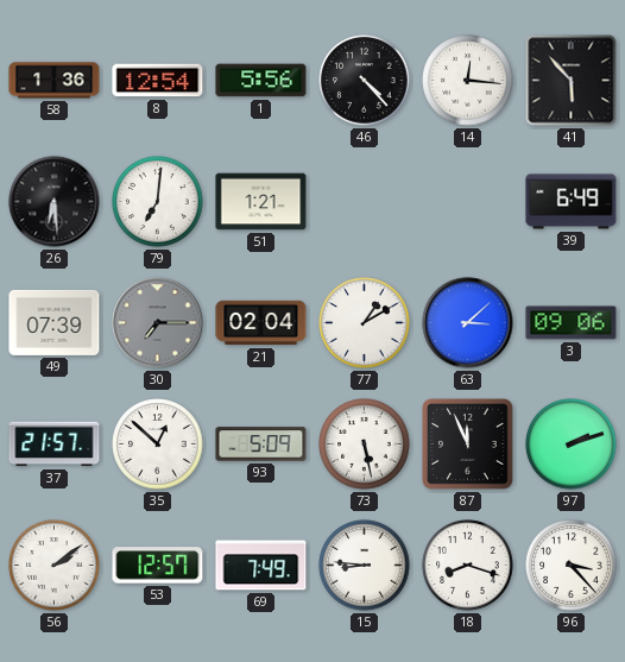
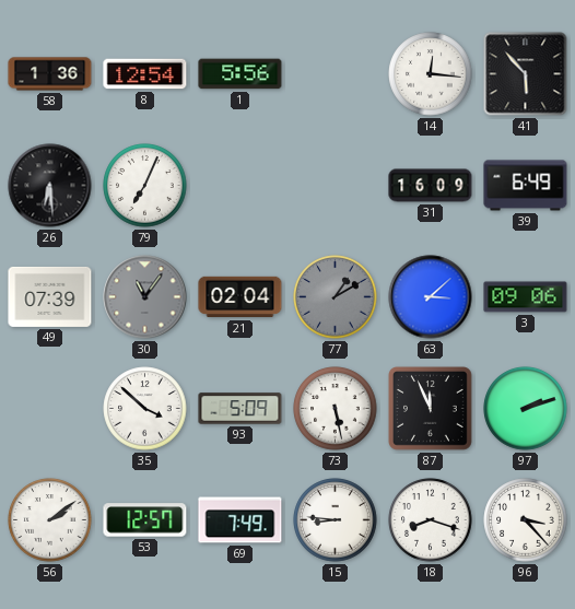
46: 4:23 -> none
79: 7:01 -> 7:04
51: 1:21 -> none
31: none -> 16:09
30: 7:15 -> 11:06
77 dial: white -> grey
37: 21:57 -> none
35: 12:52 -> 3:52
